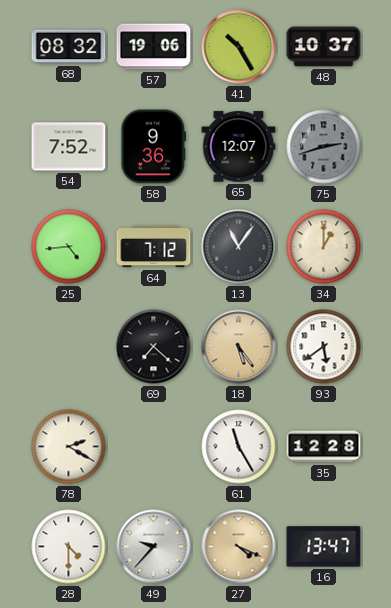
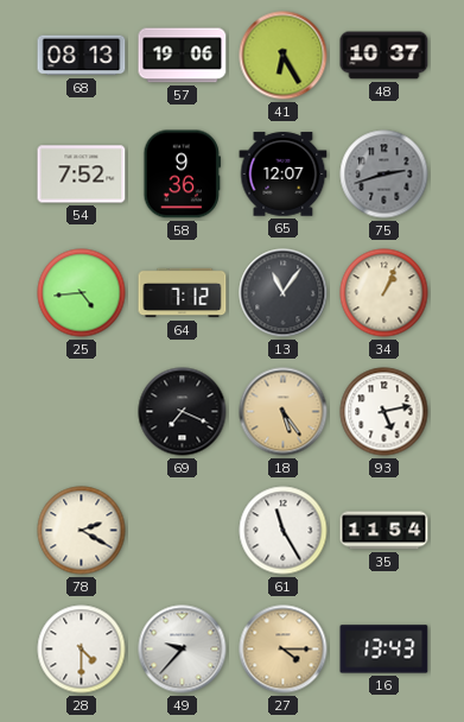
68: 08:32 -> 08:13
41: 10:25 -> 6:25
34: 1:00 -> 1:04
69: 7:22 -> 7:19
93: 5:39 -> 5:13
35: 12:28 -> 11:54
27: 4:19 -> 4:15
16: 13:47 -> 13:43
